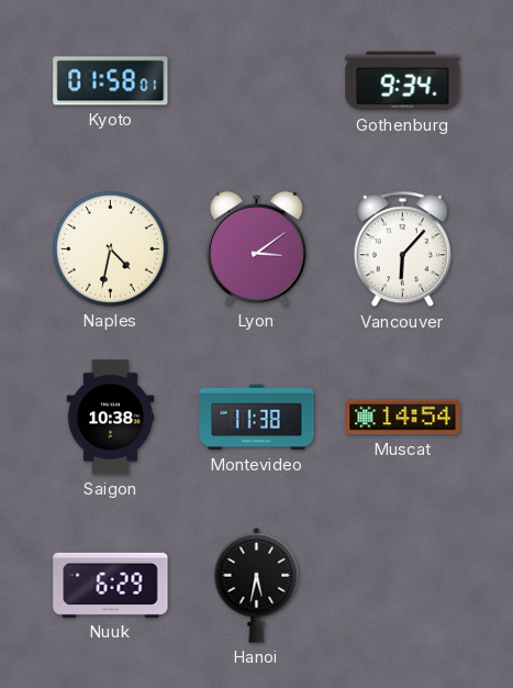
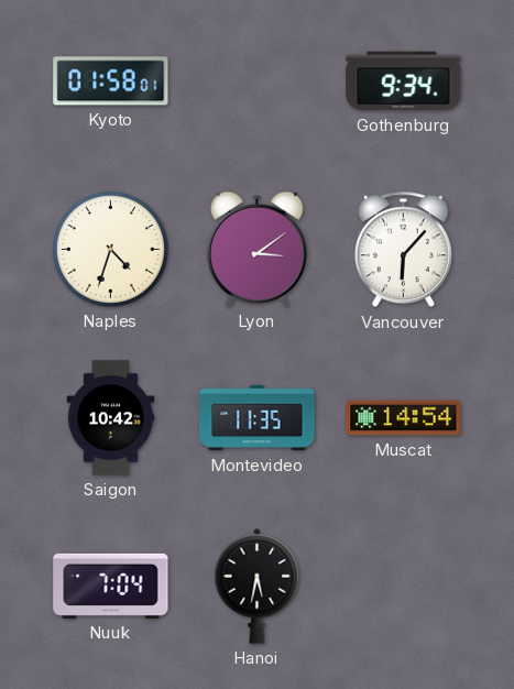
Naples: 4:32 -> 4:33
Saigon: 10:38 -> 10:42
Montevideo: 11:38 -> 11:35
Nuuk: 6:29 -> 7:04
